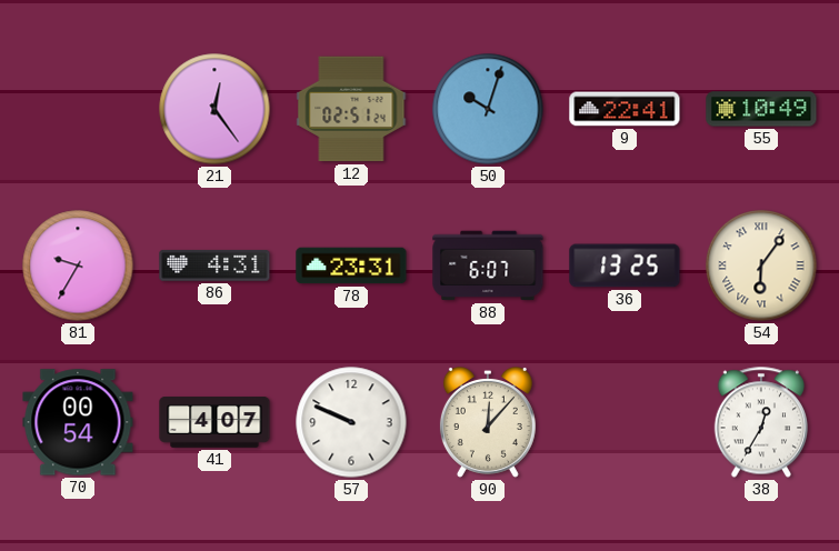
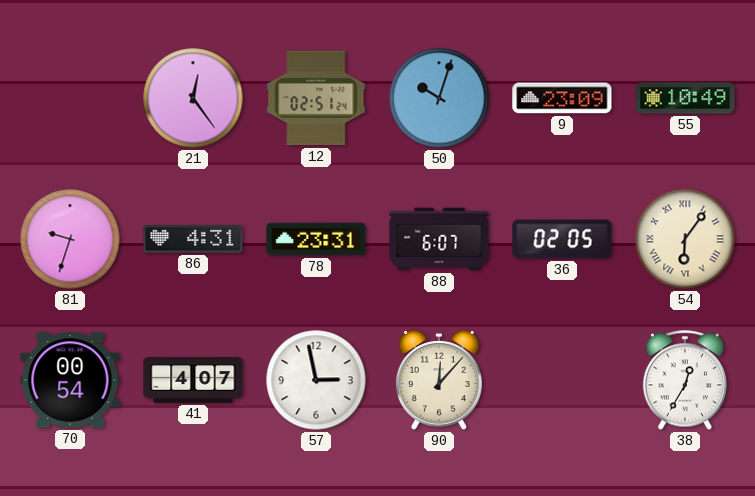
9: 22:41 -> 23:09
81: 9:35 -> 9:33
36: 13:25 -> 02:05
57: 9:49 -> 2:58
